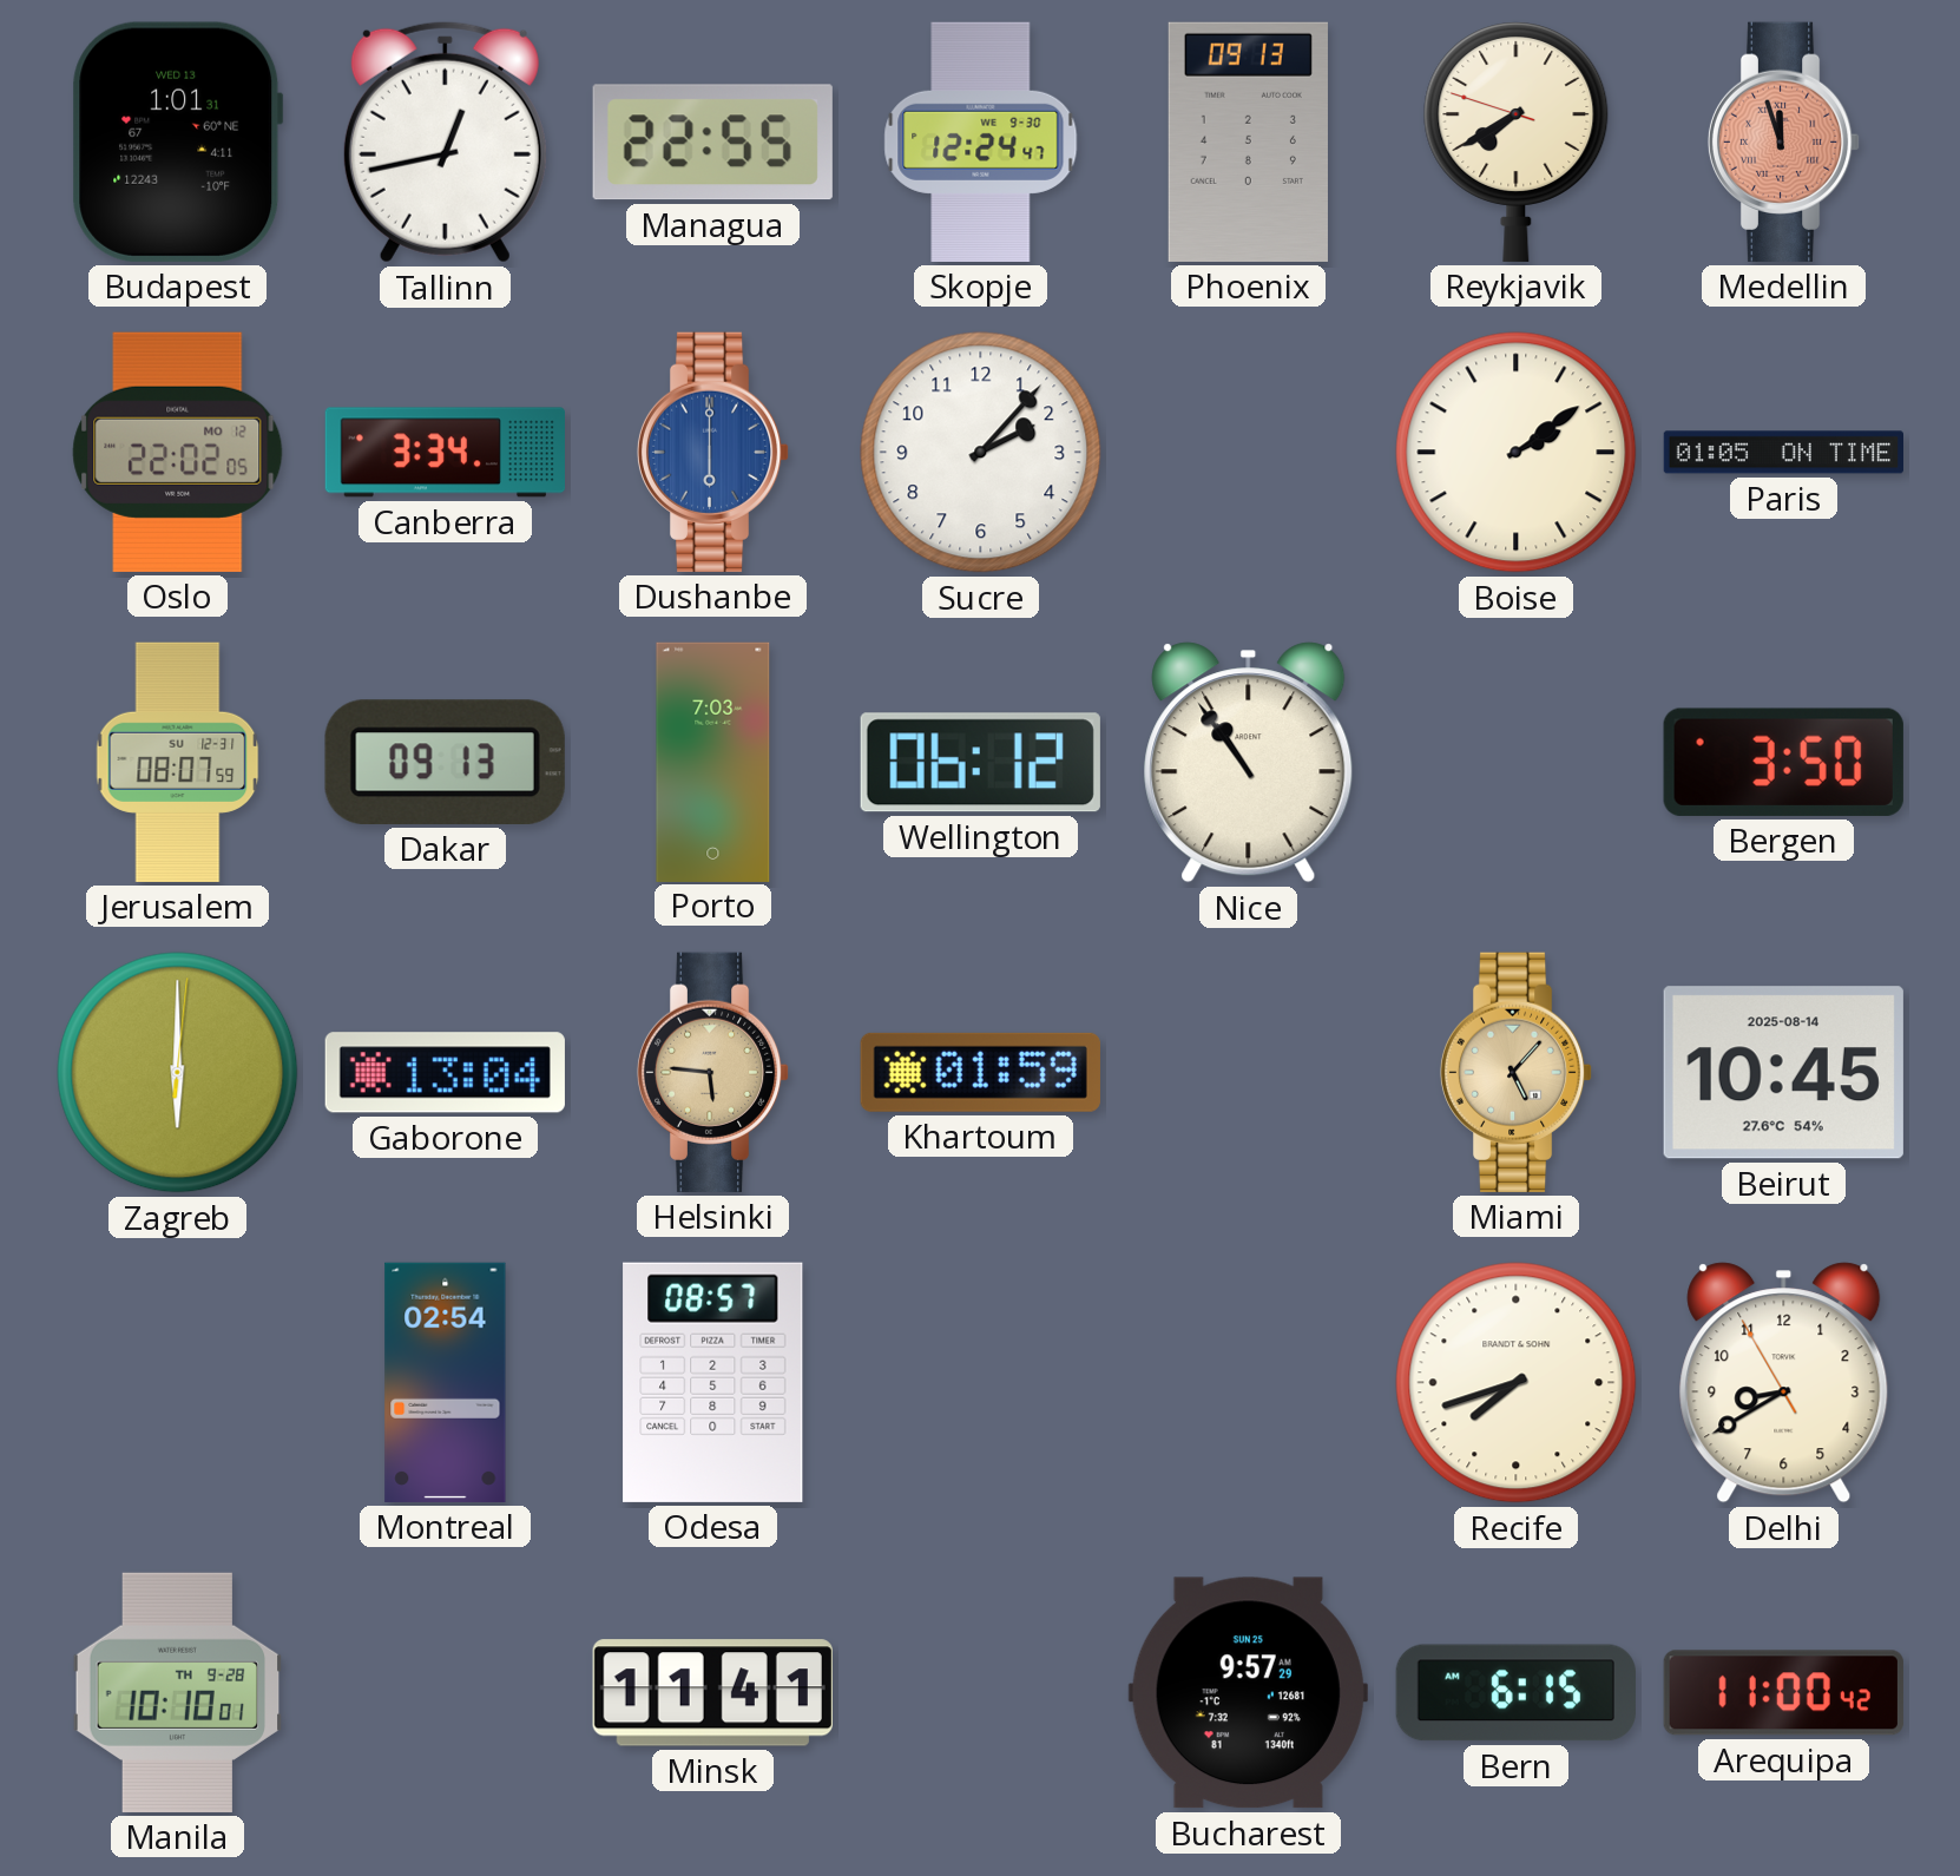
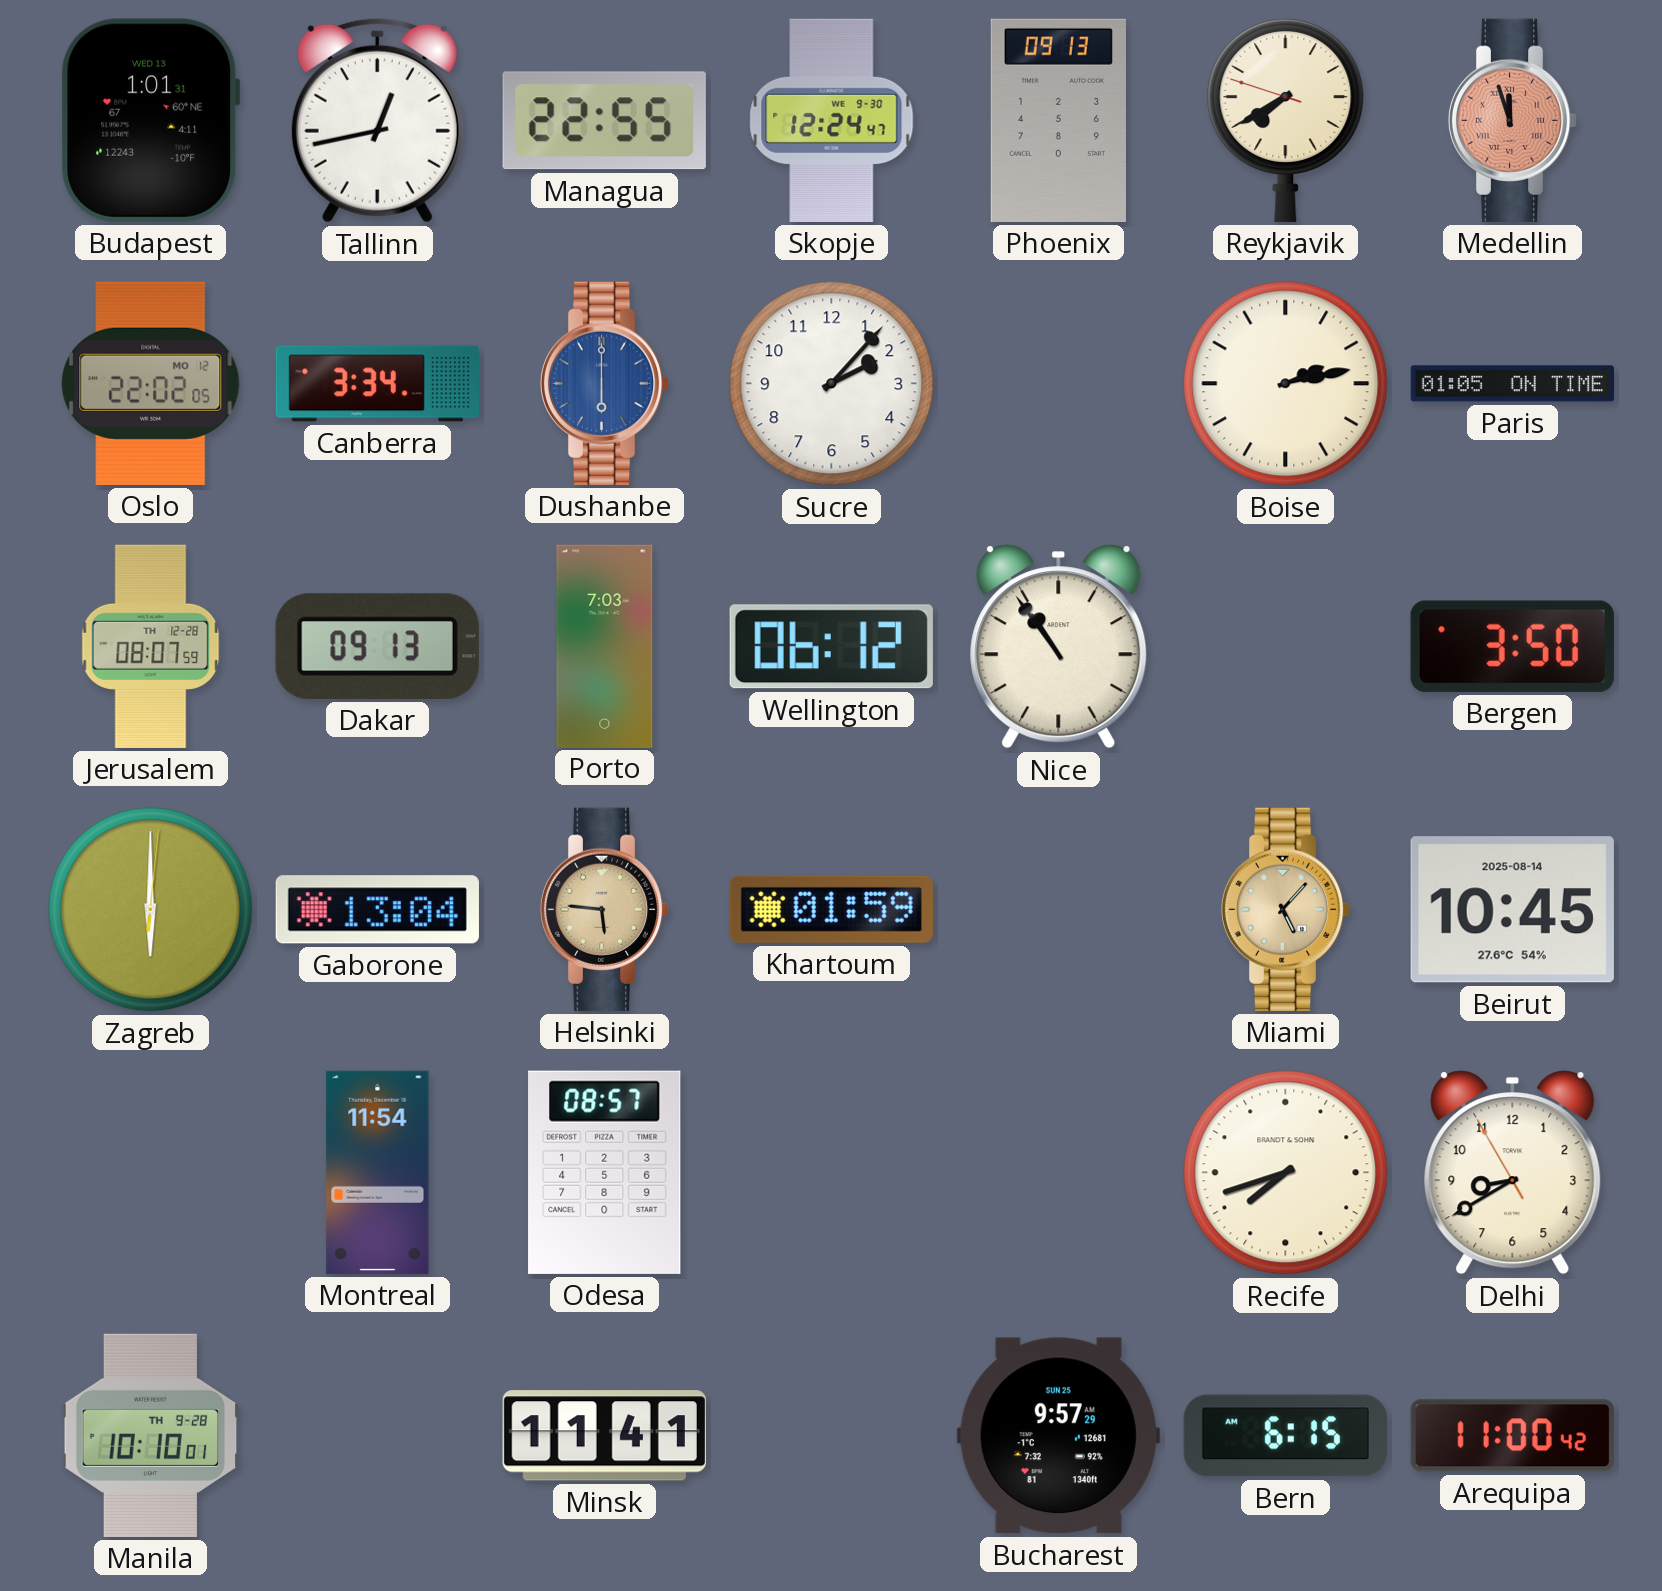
Boise: 2:09 -> 2:13
Jerusalem date: SU 12-31 -> TH 12-28
Montreal: 02:54 -> 11:54
